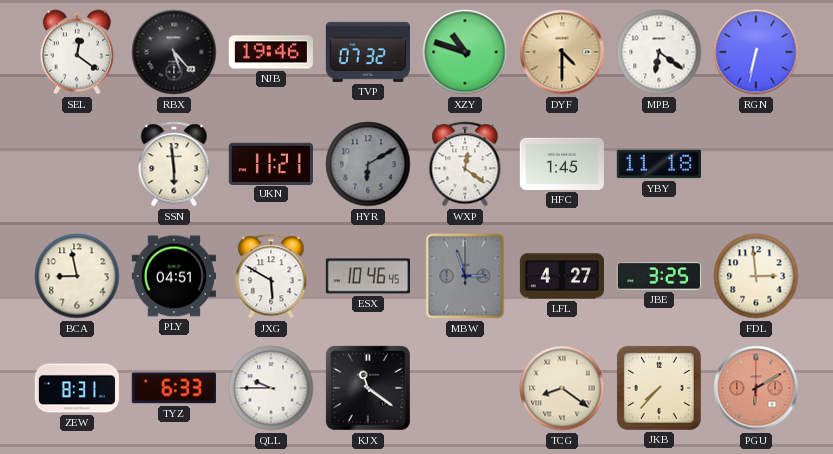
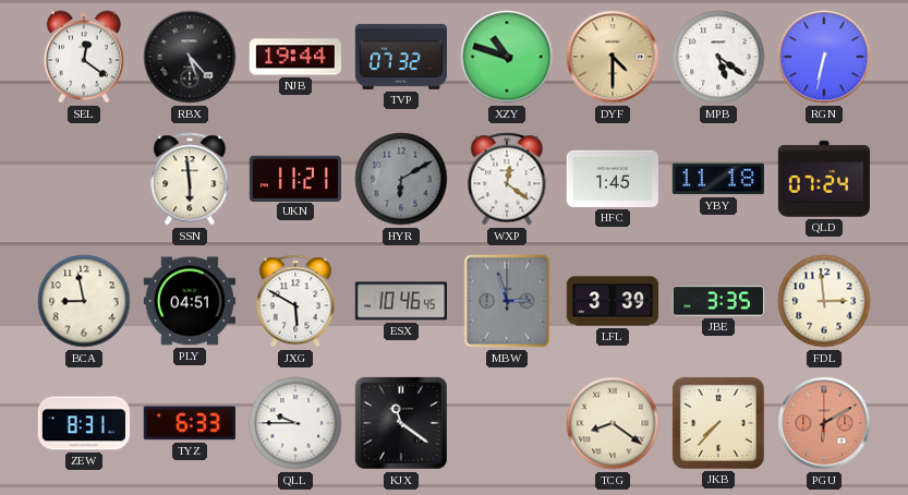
NJB: 19:46 -> 19:44
MPB: 6:21 -> 5:21
QLD: none -> 07:24
LFL: 4:27 -> 3:39
JBE: 3:25 -> 3:35
